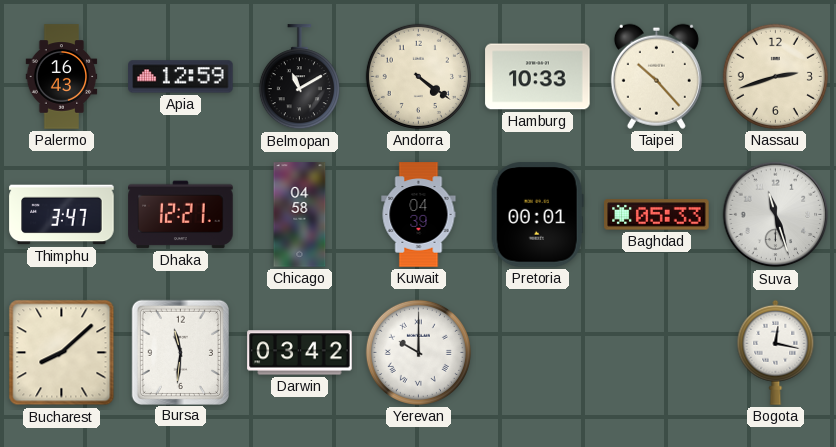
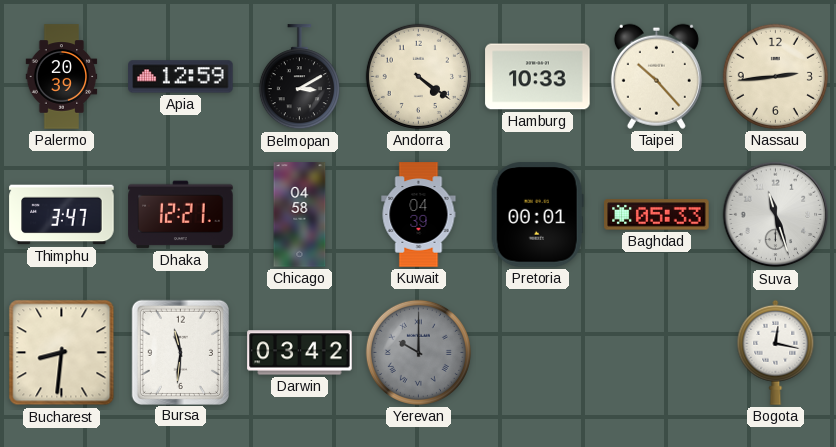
Palermo: 16:43 -> 20:39
Belmopan: 11:10 -> 3:10
Nassau: 2:42 -> 2:44
Bucharest: 8:08 -> 8:31
Yerevan dial: white -> grey
